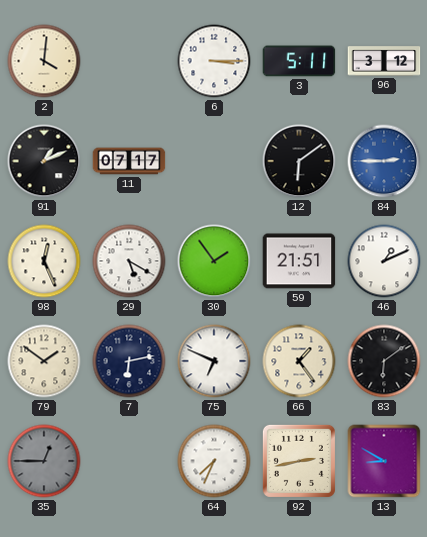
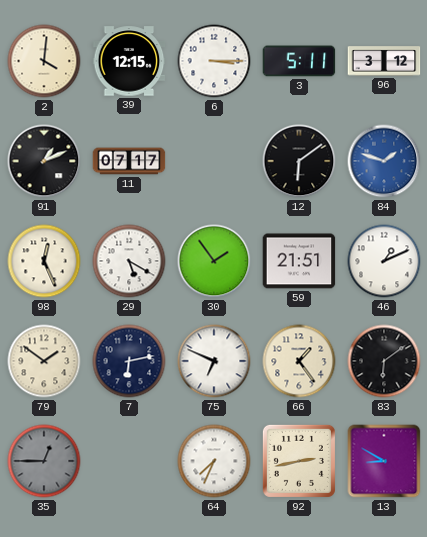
39: none -> 12:15
84: 2:45 -> 1:48
